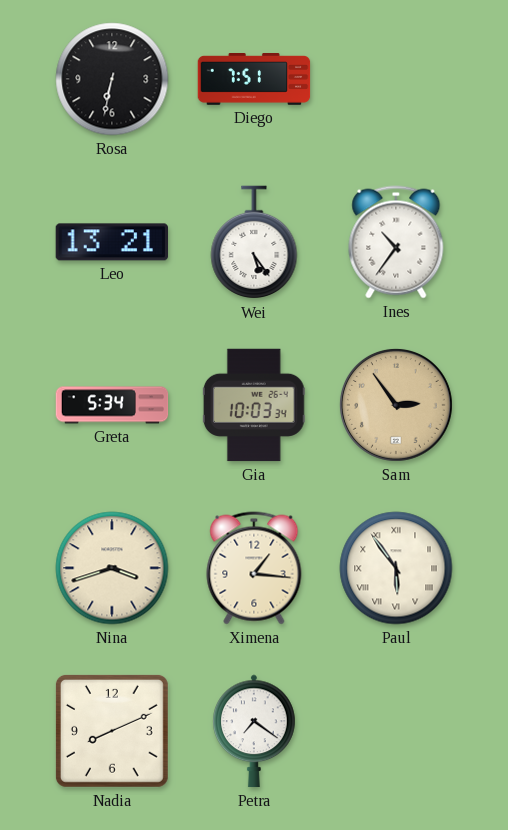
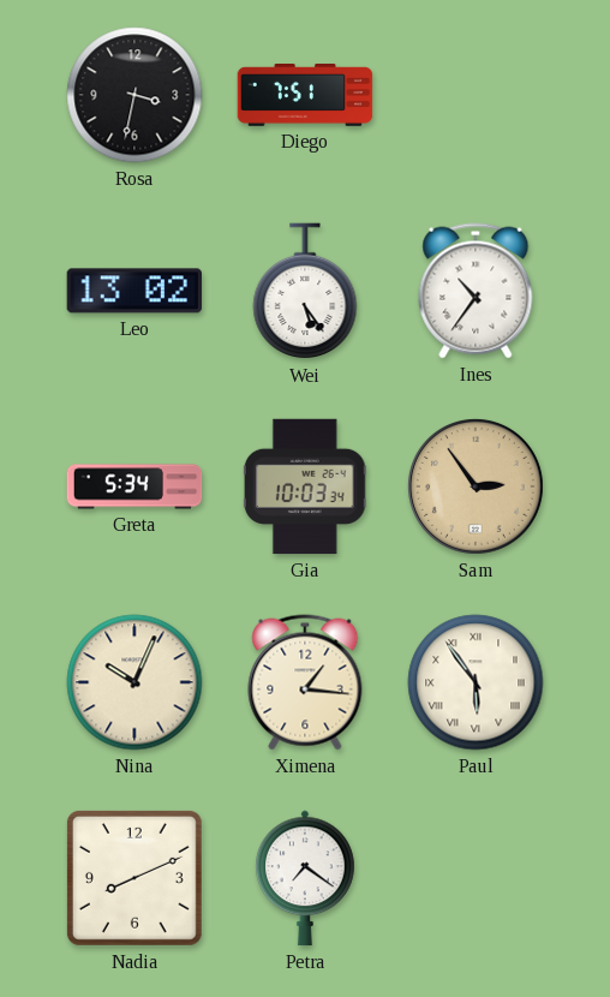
Rosa: 6:32 -> 3:32
Leo: 13:21 -> 13:02
Nina: 3:42 -> 10:04
